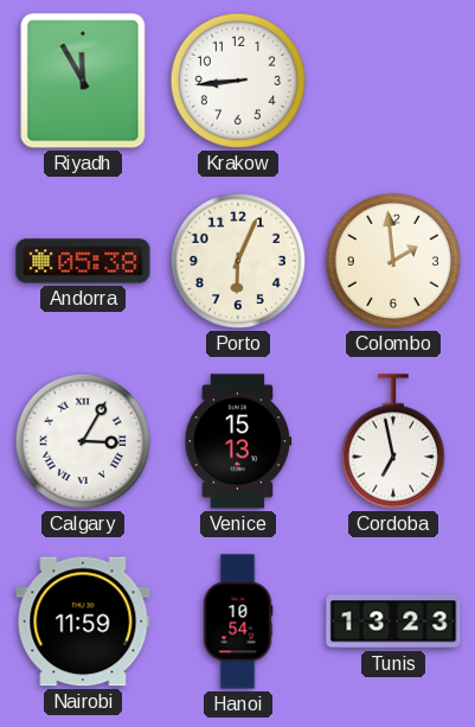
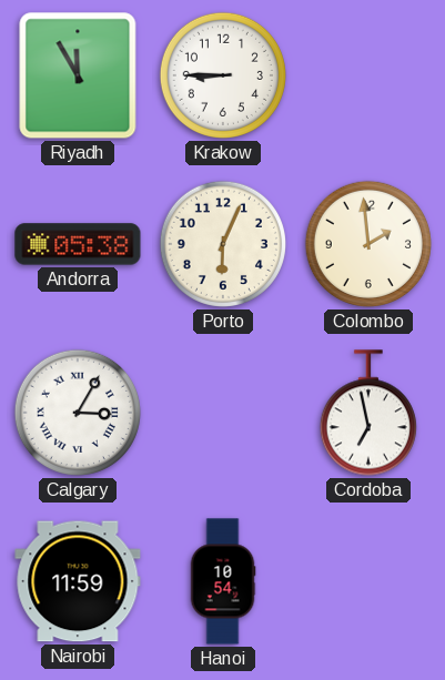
Krakow: 8:44 -> 8:45
Venice: 15:13 -> none
Tunis: 13:23 -> none
